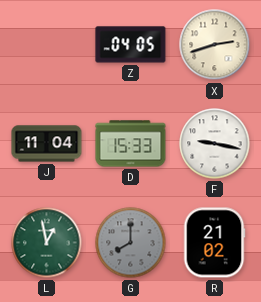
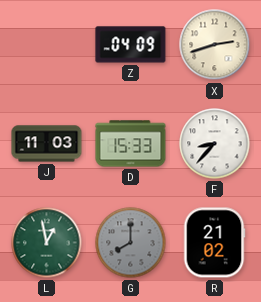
Z: 04:05 -> 04:09
J: 11:04 -> 11:03
F: 9:17 -> 8:37
